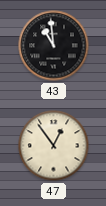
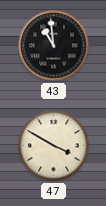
47: 12:54 -> 3:50
